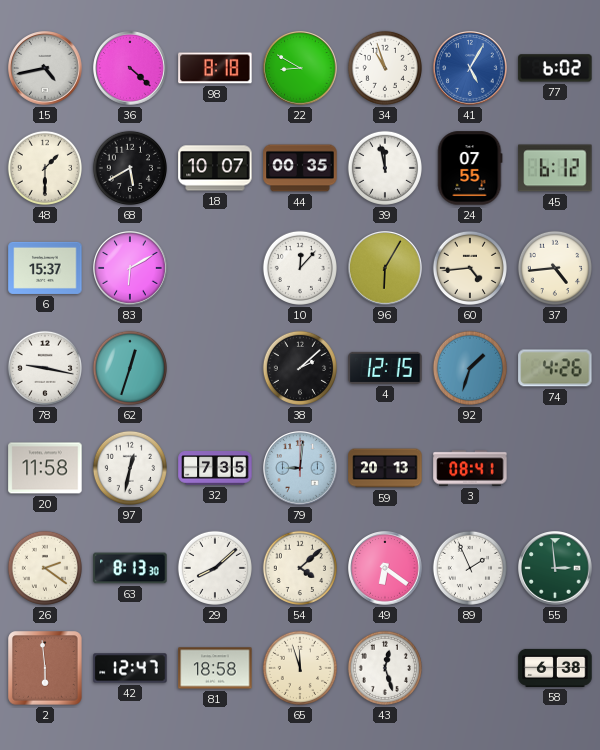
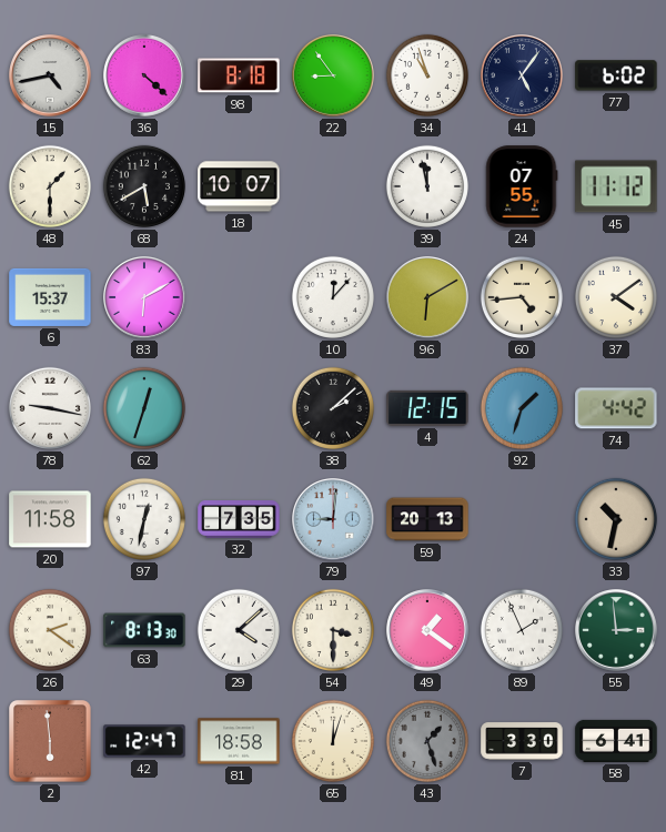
22: 8:50 -> 8:54
41: 5:05 -> 5:06
41 dial: blue -> navy
44: 00:35 -> none
45: 6:12 -> 11:12
96: 6:05 -> 6:10
37: 4:44 -> 4:09
74: 4:26 -> 4:42
3: 08:41 -> none
33: none -> 10:32
29: 8:08 -> 4:08
54: 4:08 -> 3:30
49: 6:21 -> 1:21
65: 11:57 -> 12:03
43: 12:27 -> 1:27
43 dial: white -> grey
7: none -> 3:30
58: 6:38 -> 6:41
